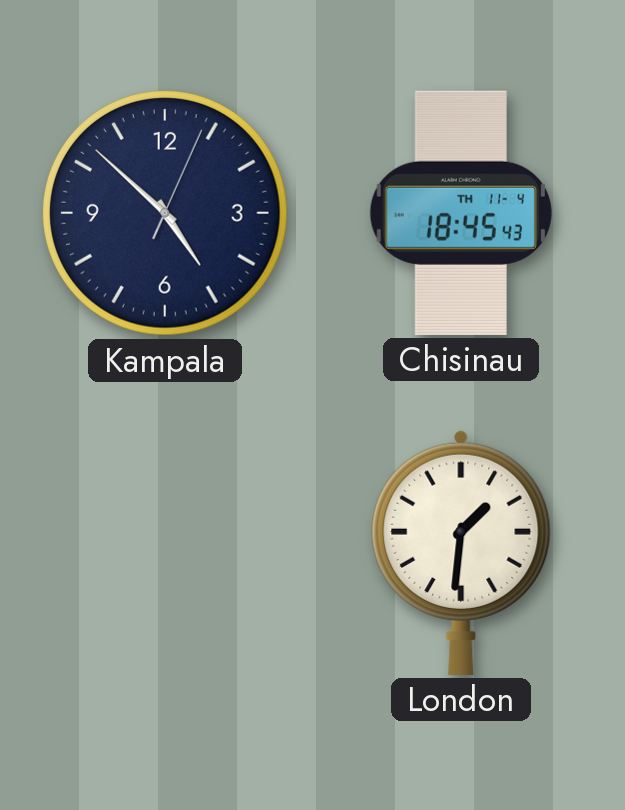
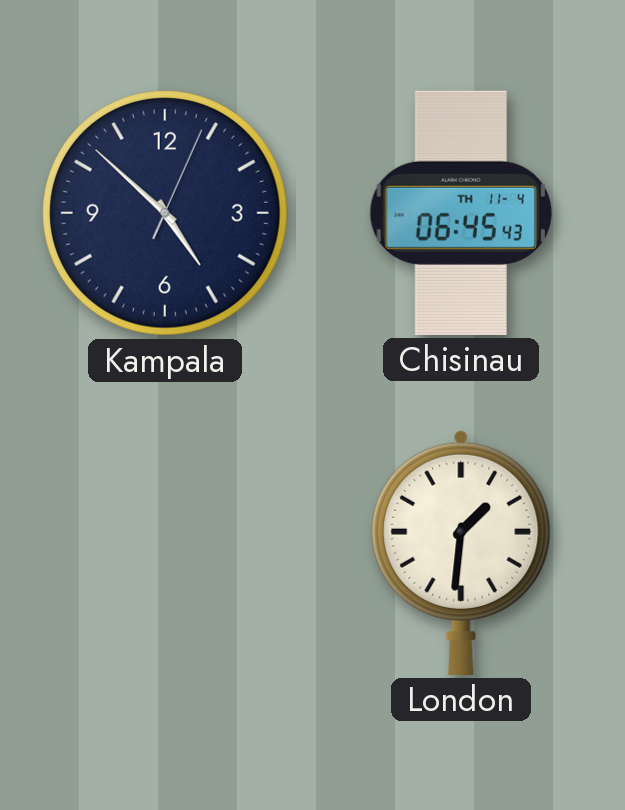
Chisinau: 18:45 -> 06:45
